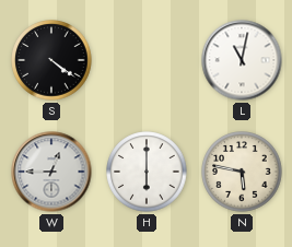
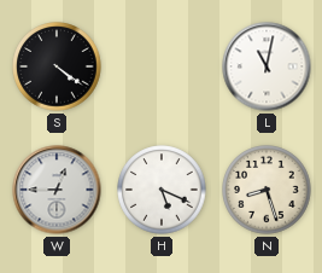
H: 6:00 -> 5:19
N: 5:47 -> 8:27
